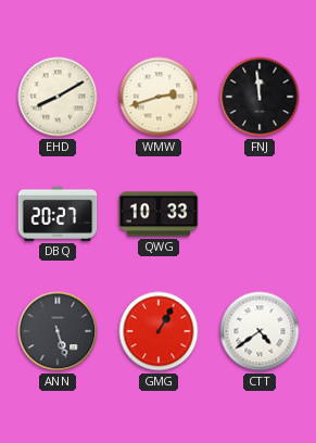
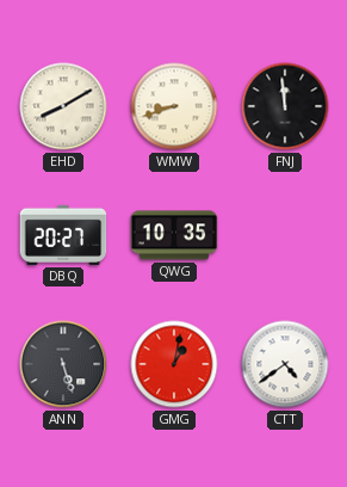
WMW: 2:42 -> 8:42
QWG: 10:33 -> 10:35
GMG: 1:05 -> 1:02
